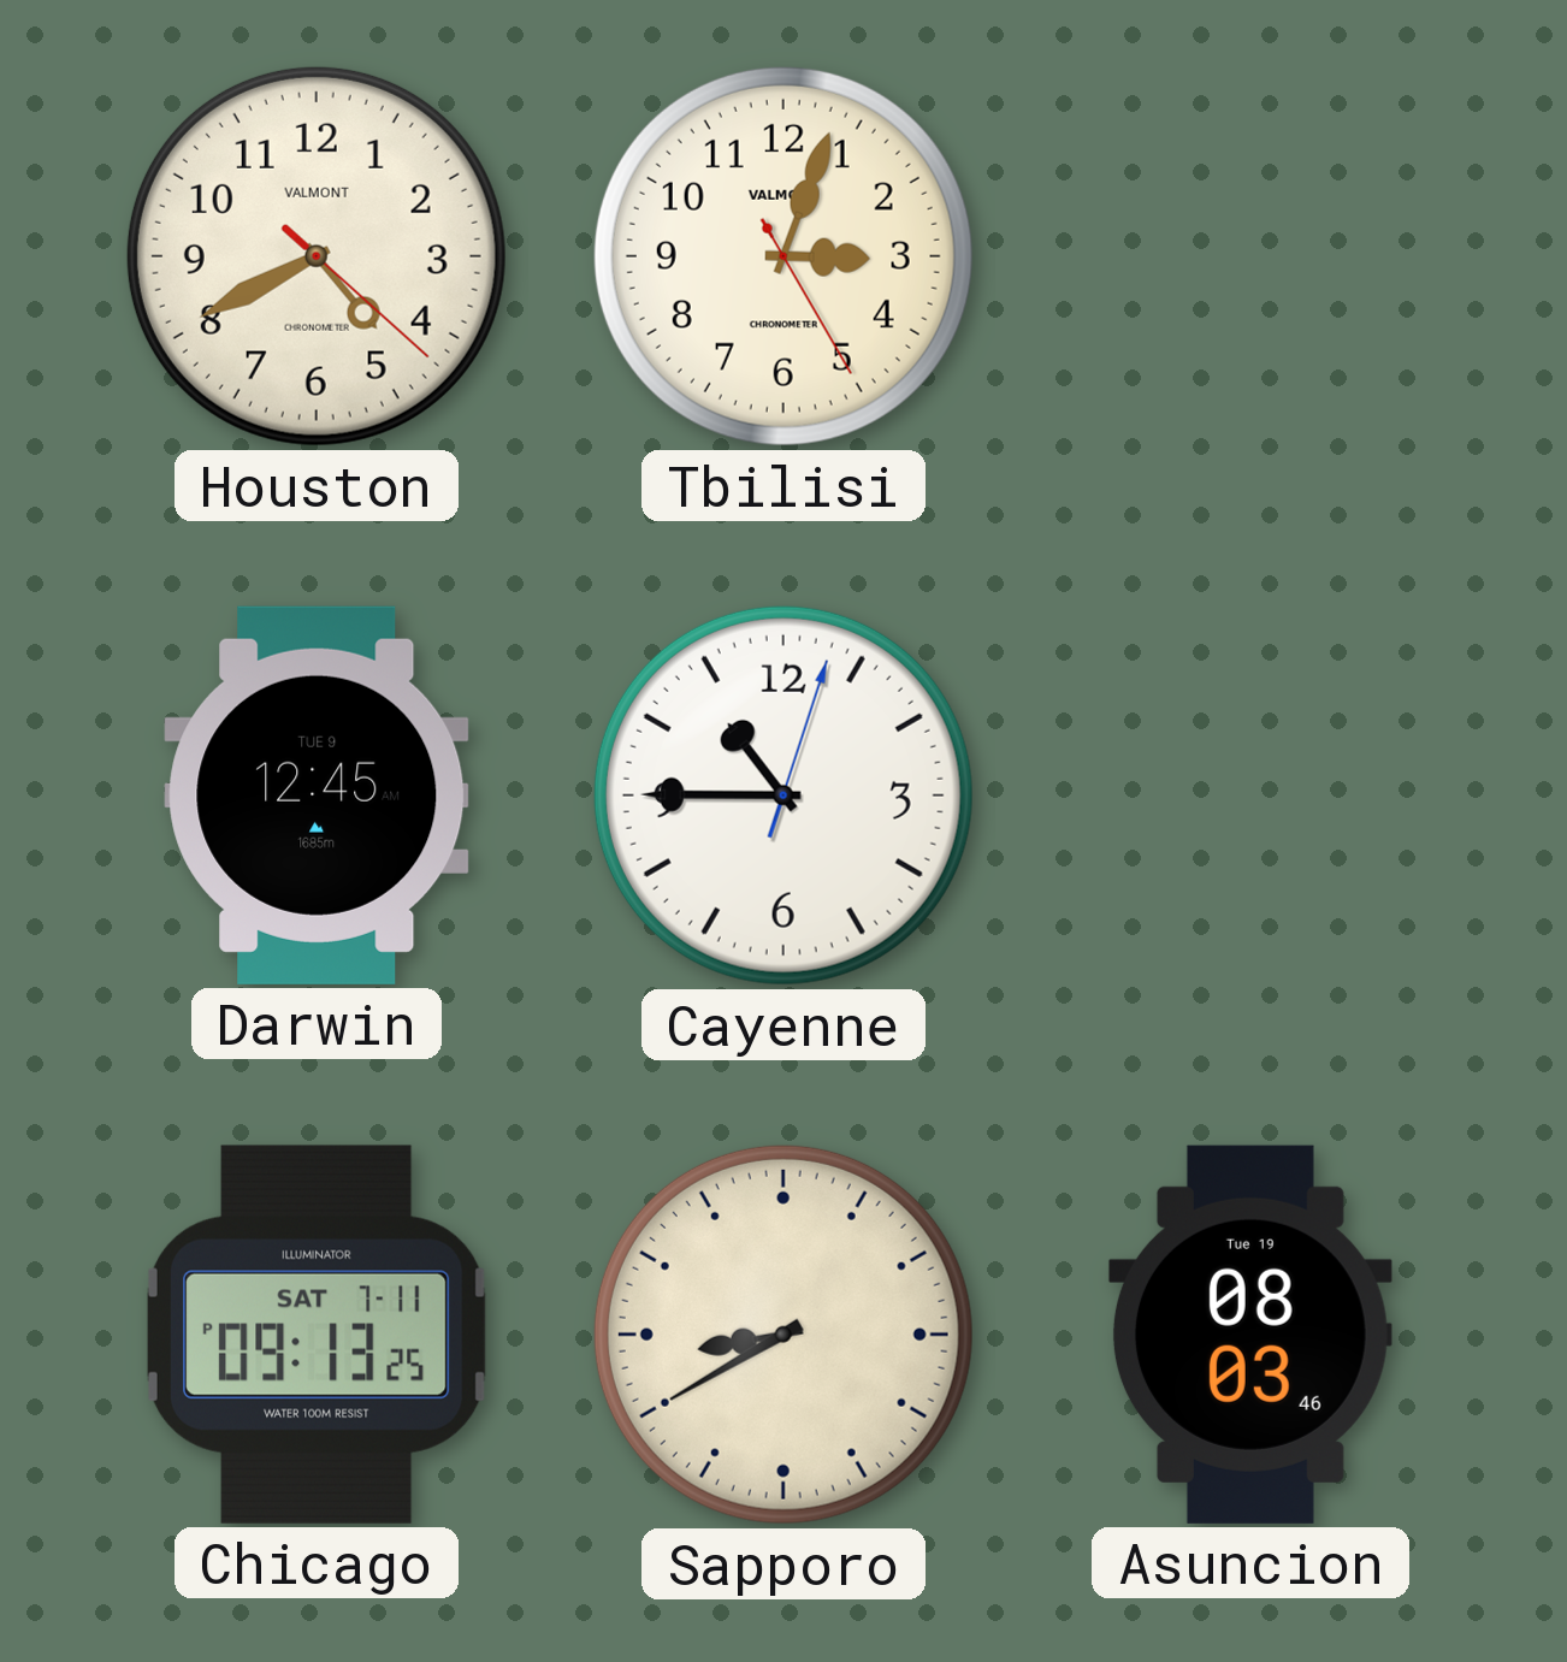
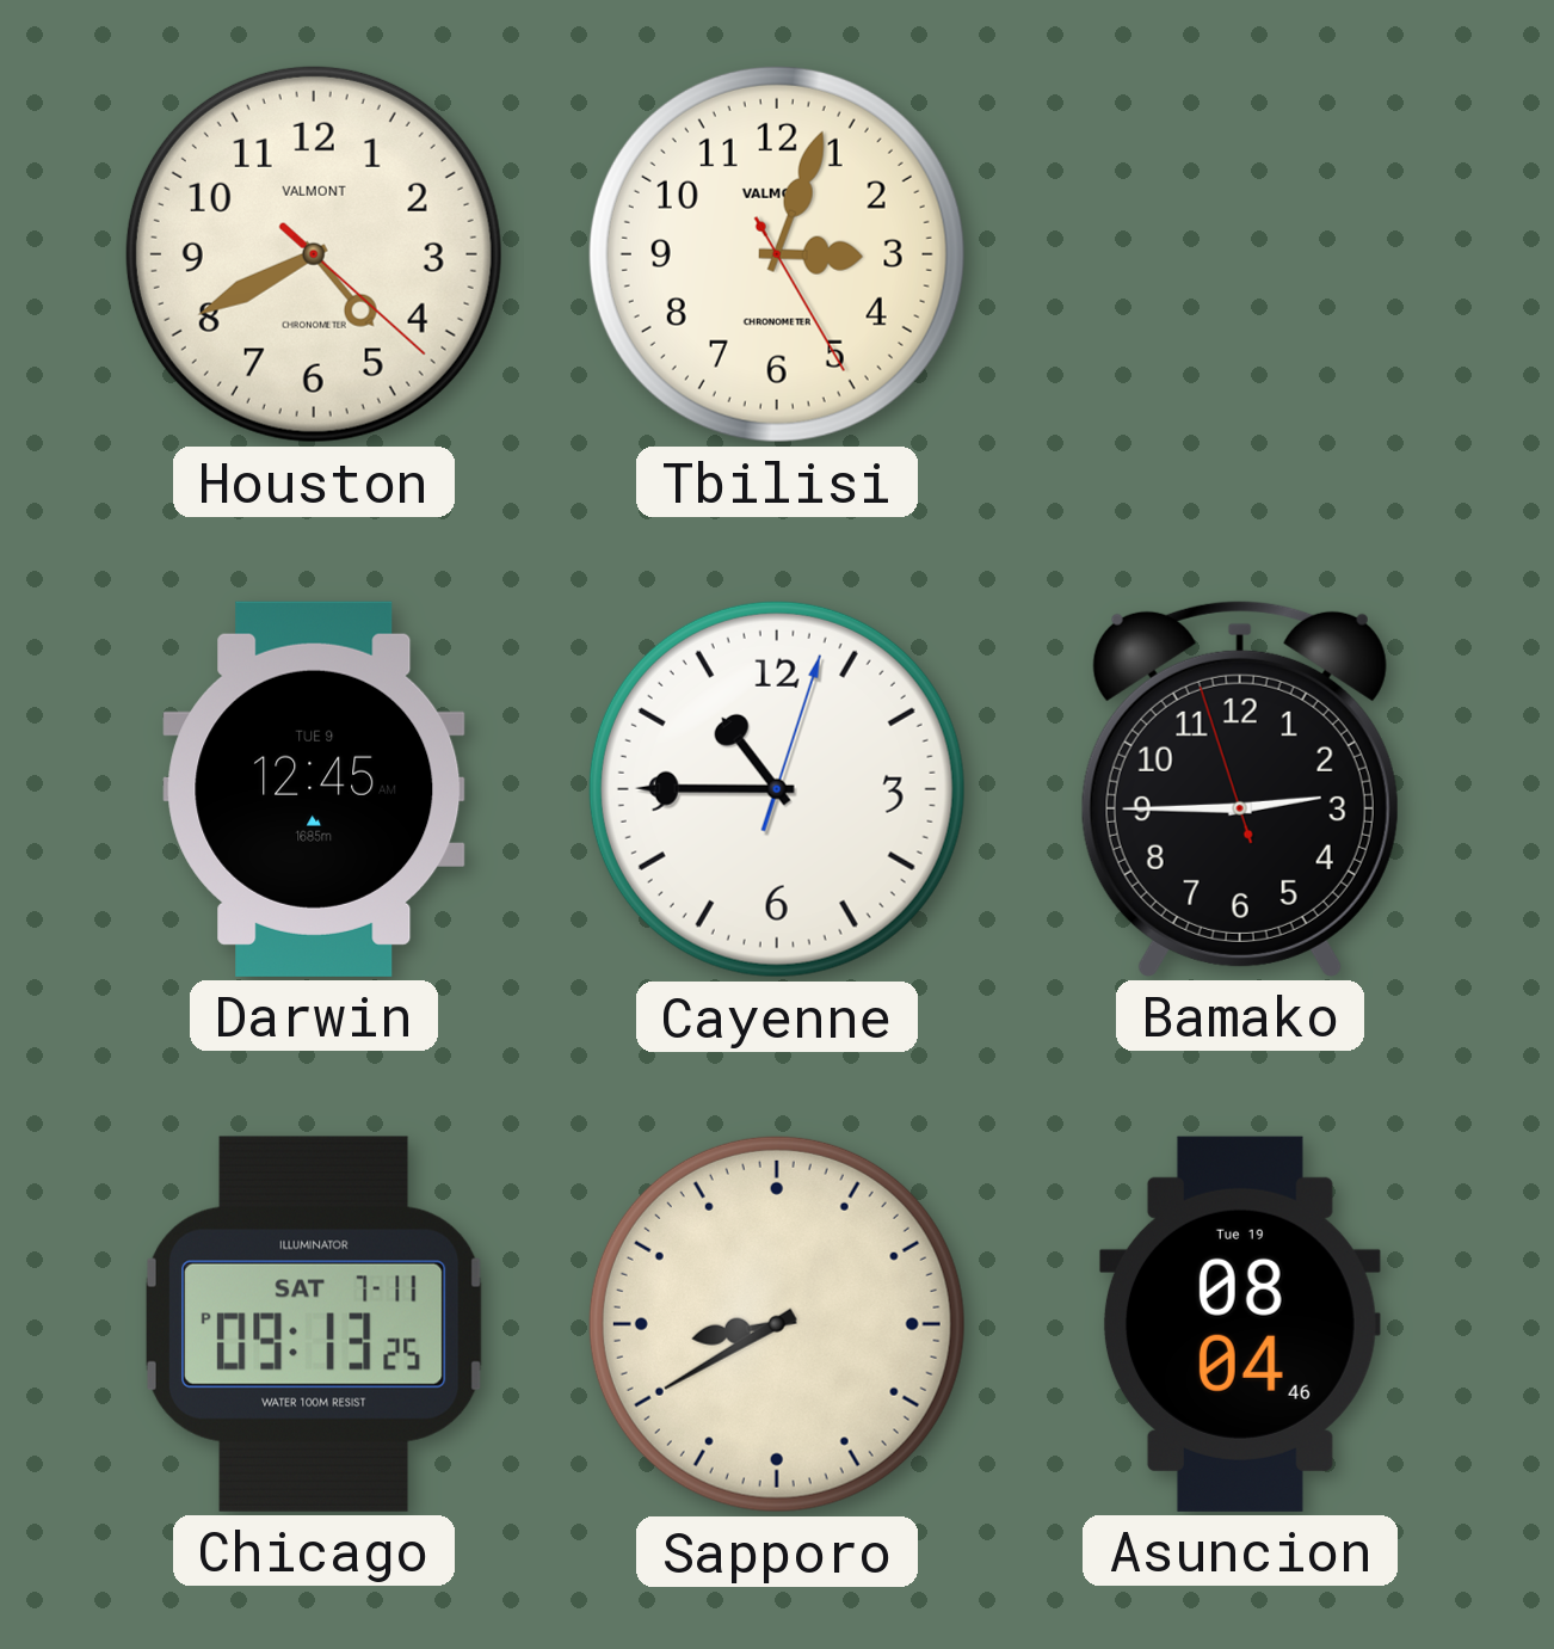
Bamako: none -> 2:44
Asuncion: 08:03 -> 08:04
